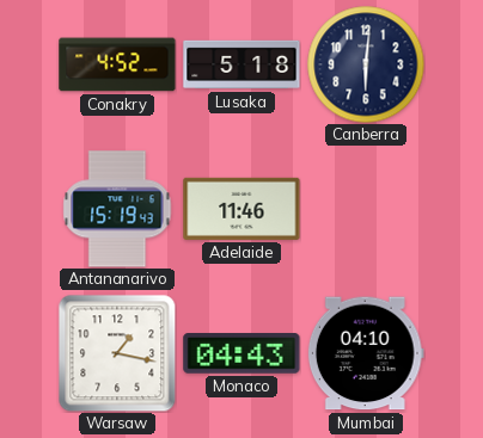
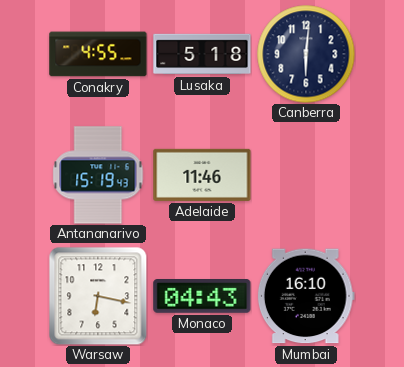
Conakry: 4:52 -> 4:55
Warsaw: 1:17 -> 6:17
Mumbai: 04:10 -> 16:10
